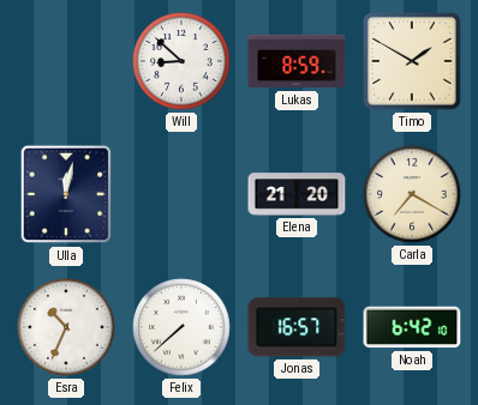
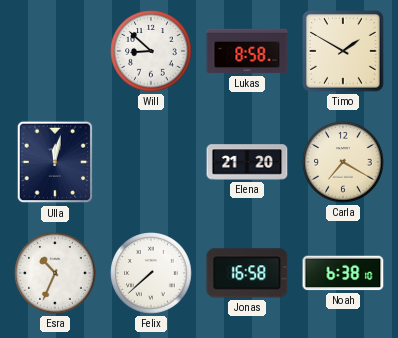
Lukas: 8:59 -> 8:58
Jonas: 16:57 -> 16:58
Noah: 6:42 -> 6:38
